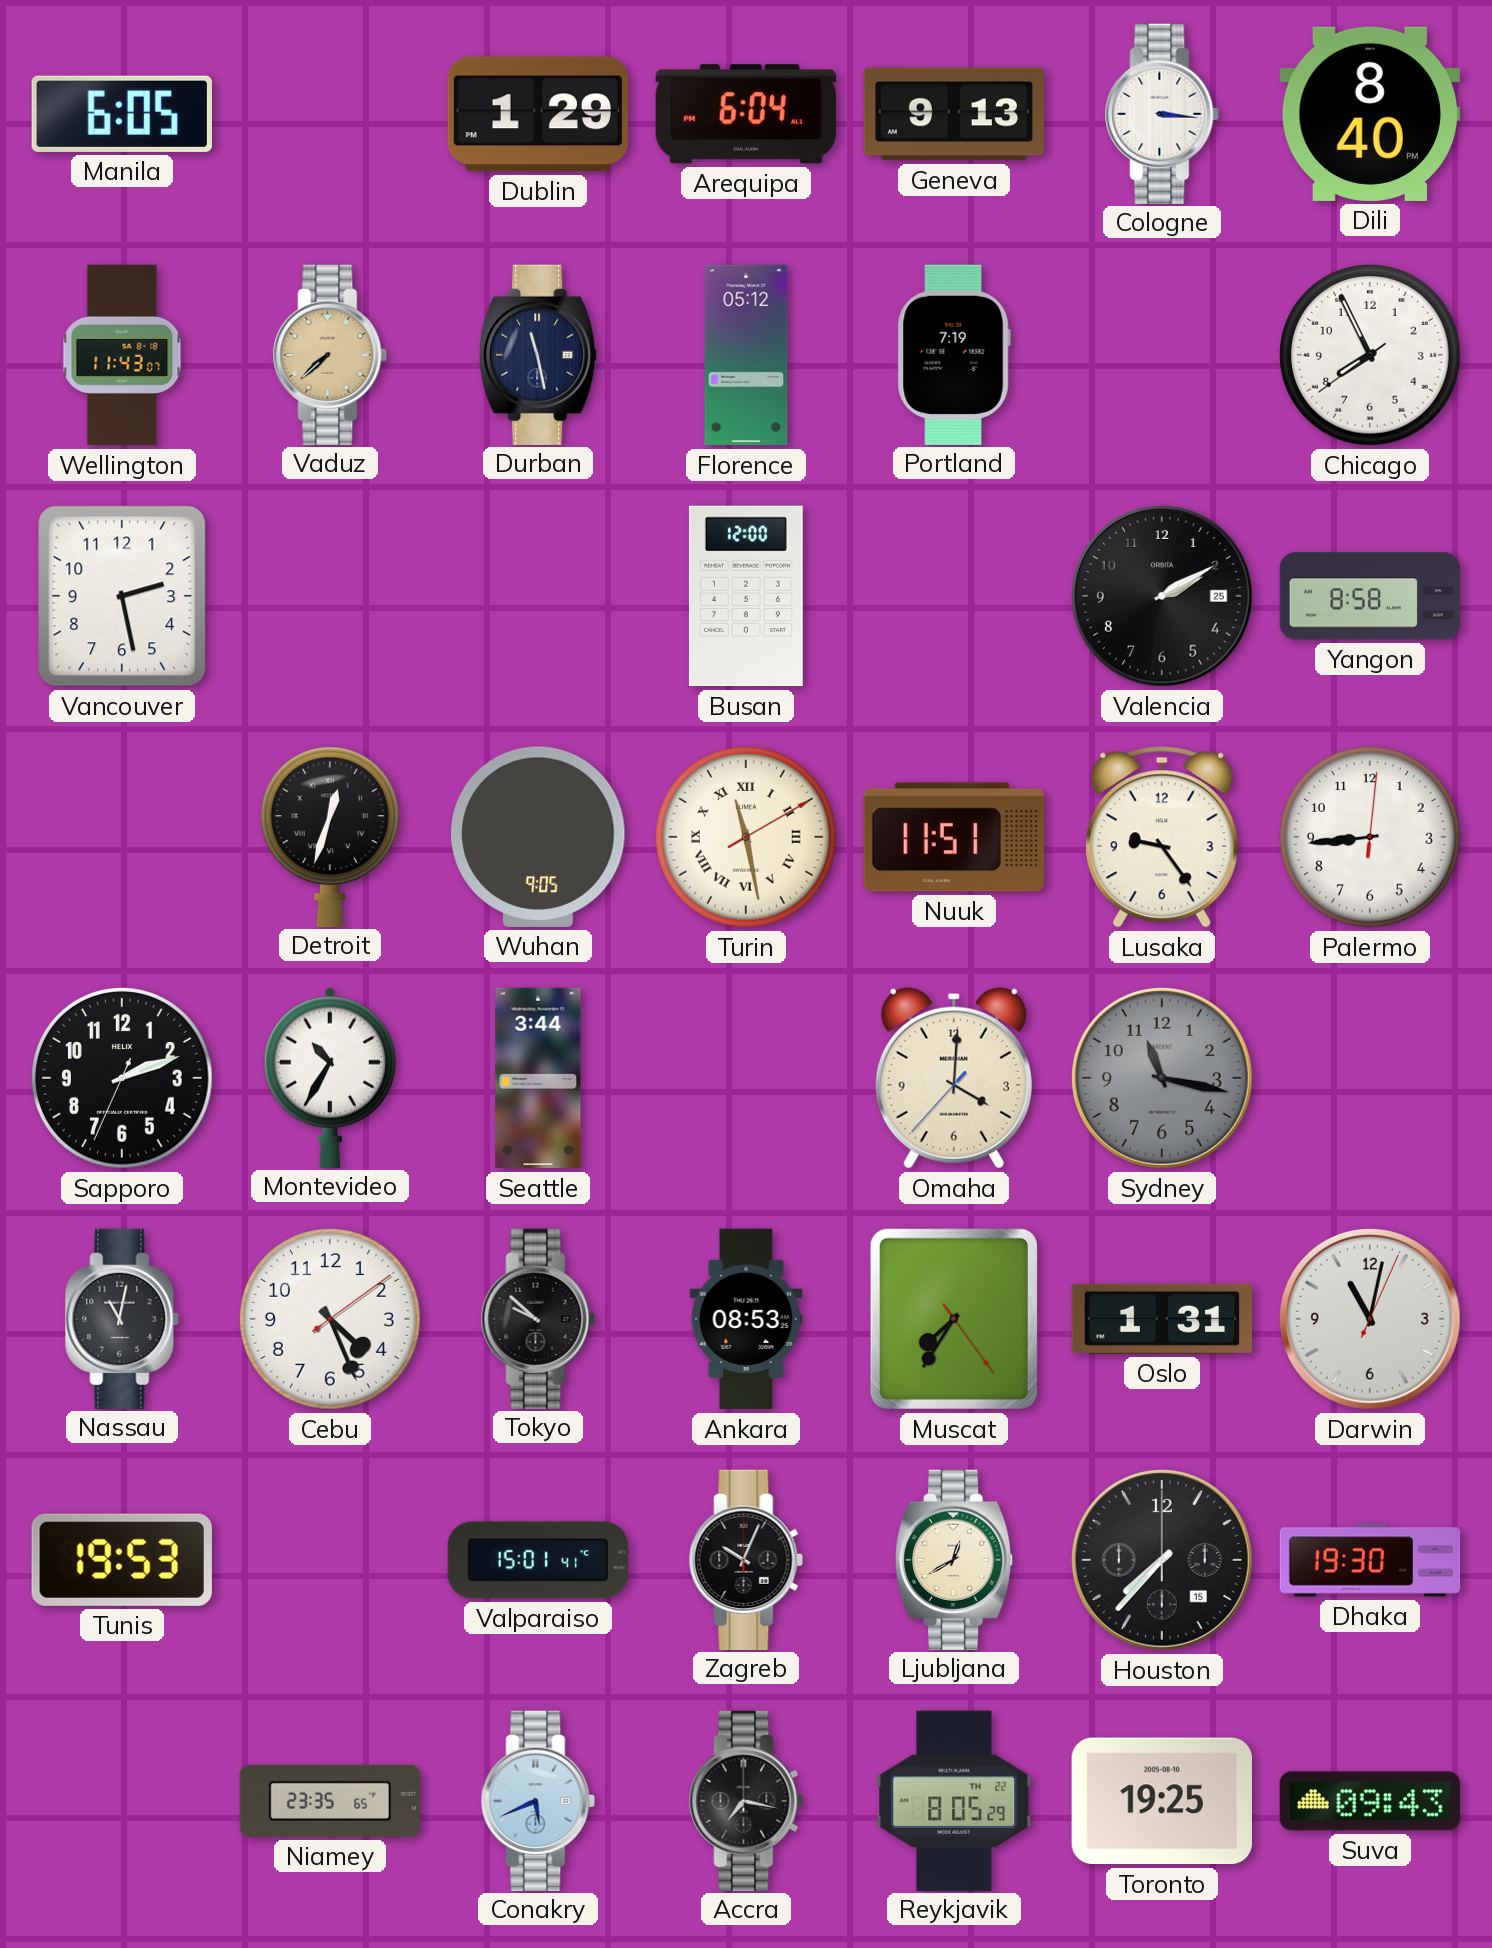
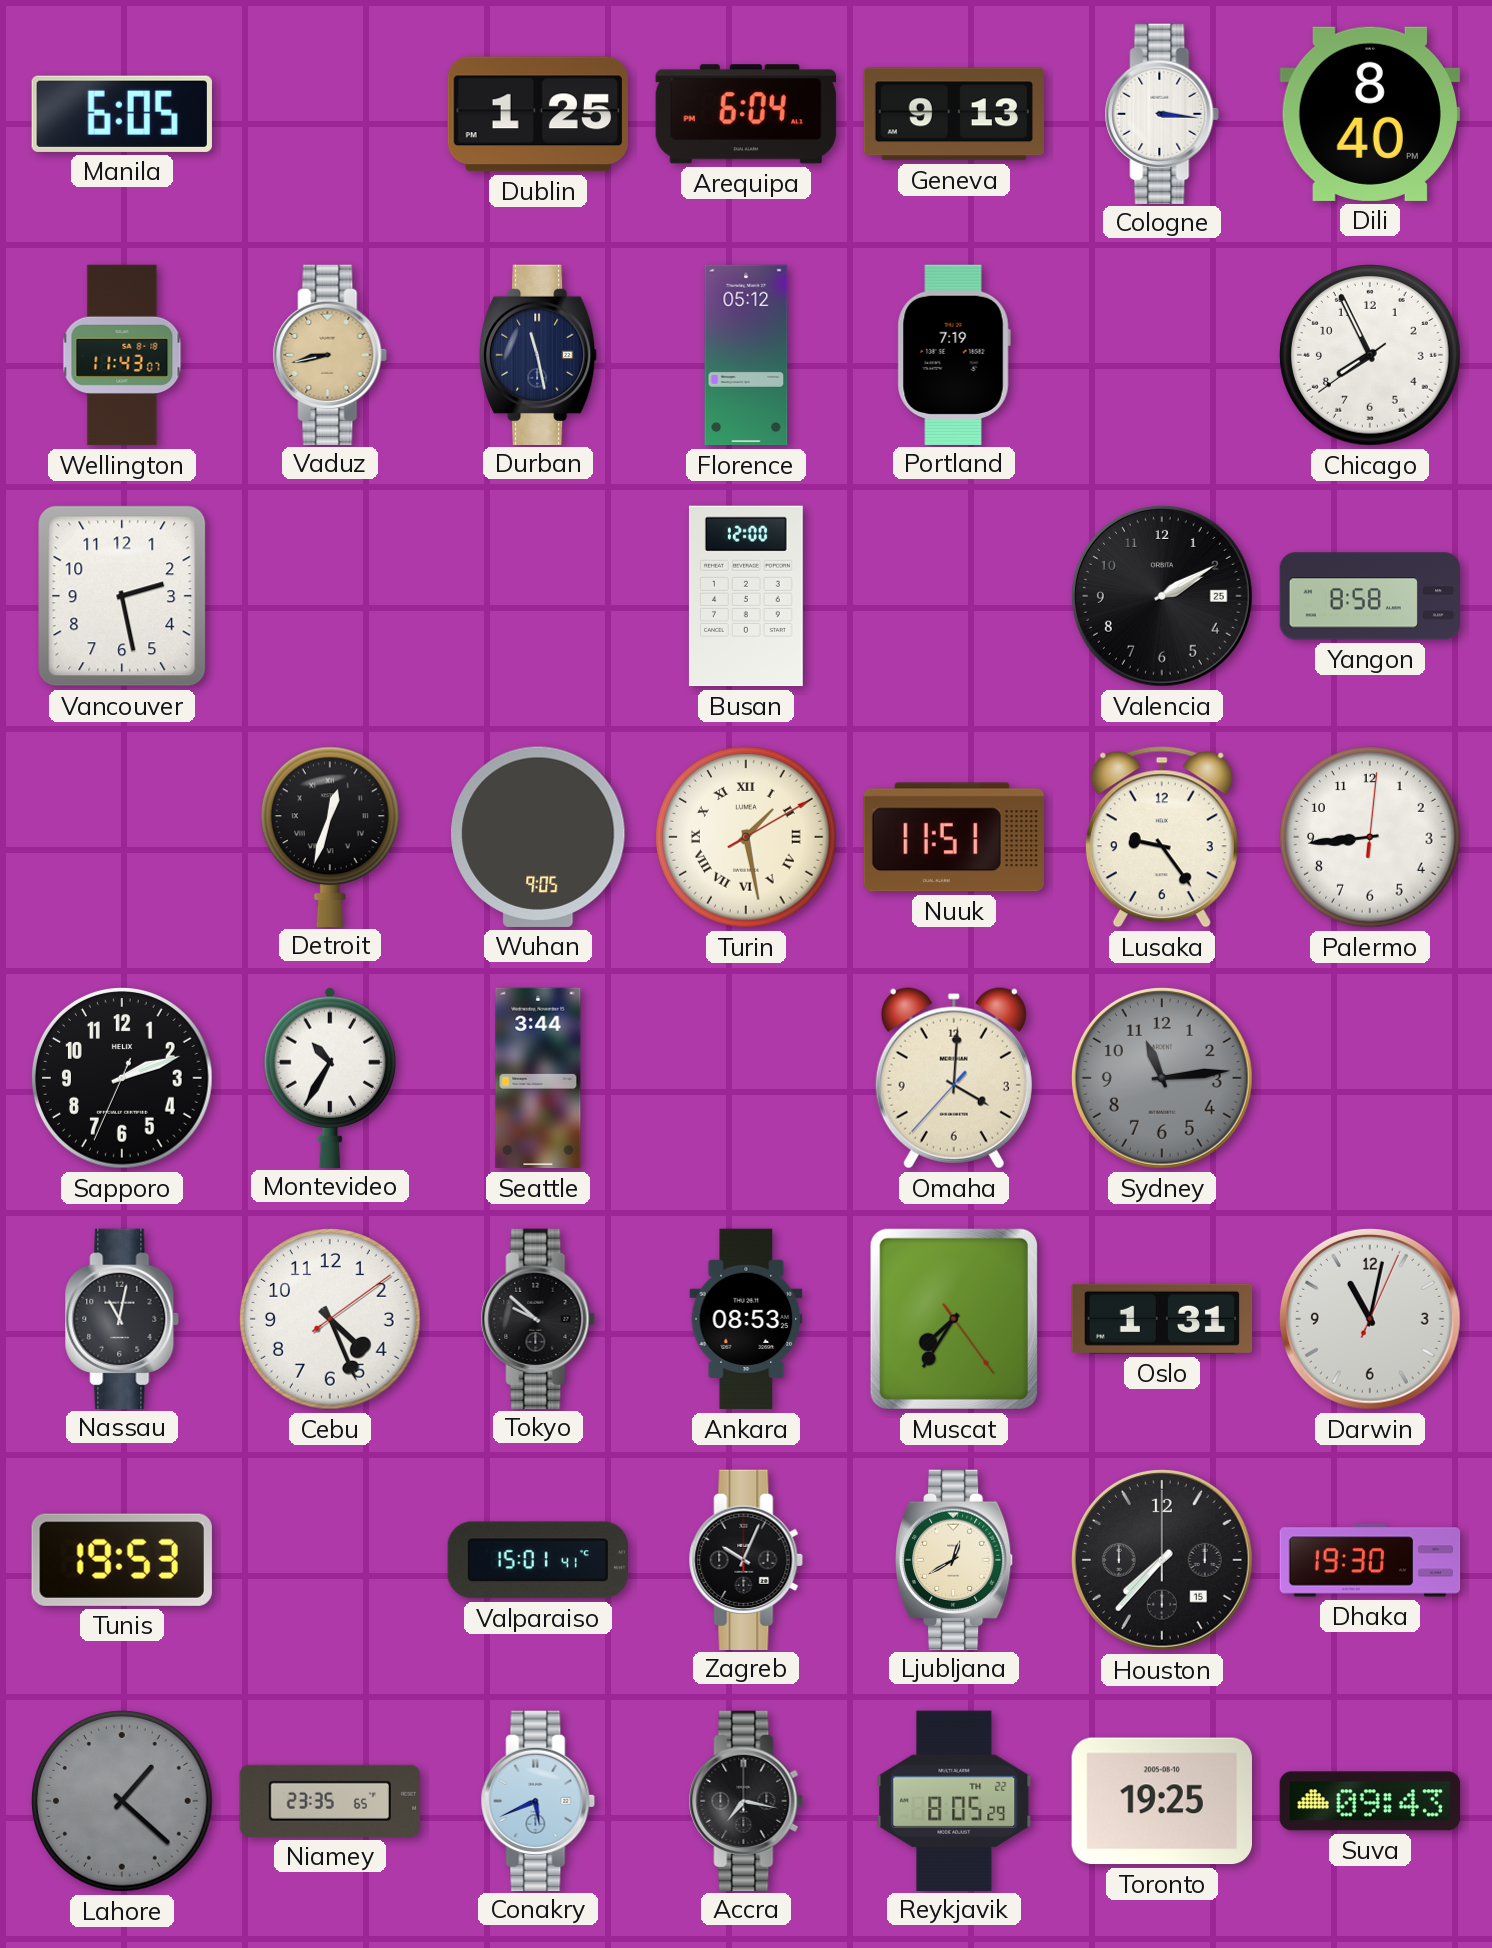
Dublin: 1:29 -> 1:25
Vaduz: 7:38 -> 8:43
Turin: 11:28 -> 1:28
Sydney: 11:17 -> 11:14
Lahore: none -> 1:22
